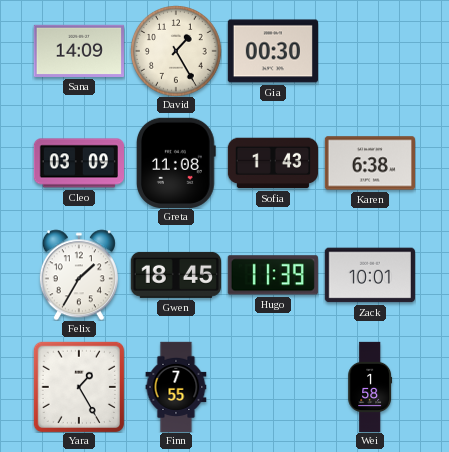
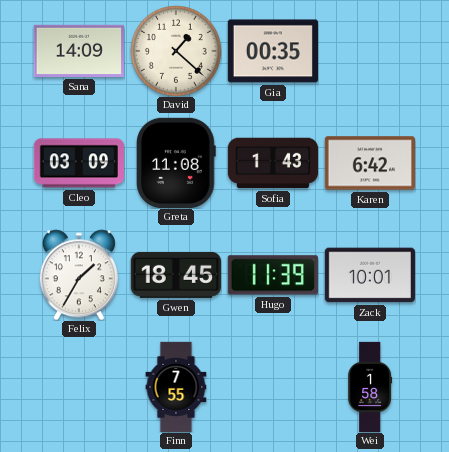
David: 1:25 -> 1:22
Gia: 00:30 -> 00:35
Karen: 6:38 -> 6:42
Yara: 1:25 -> none
